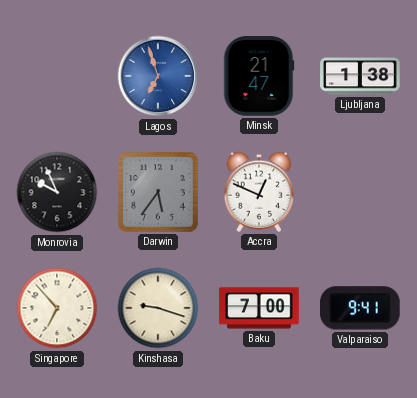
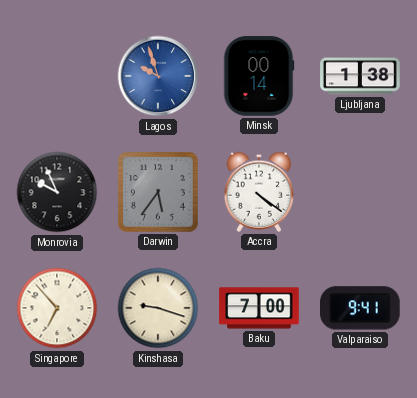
Lagos: 6:57 -> 9:57
Minsk: 21:47 -> 00:14
Accra: 12:49 -> 4:21
